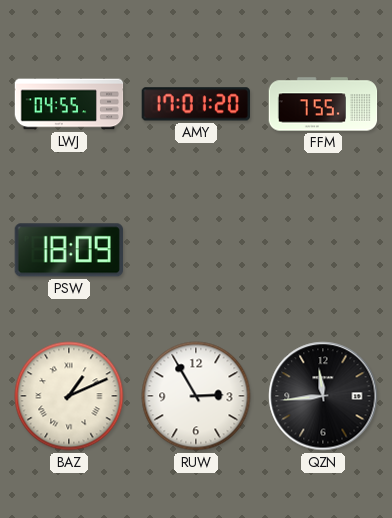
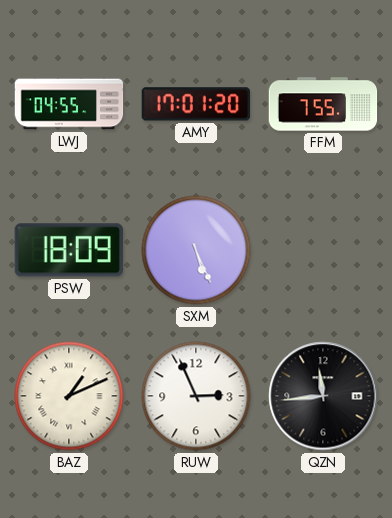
SXM: none -> 5:26
RUW: 2:55 -> 2:56
